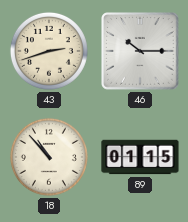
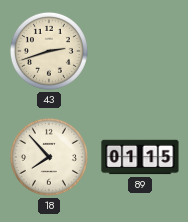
46: 10:15 -> none
18: 10:53 -> 7:53
